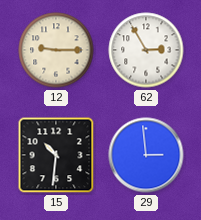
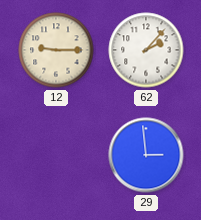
62: 2:55 -> 2:07
15: 10:31 -> none
